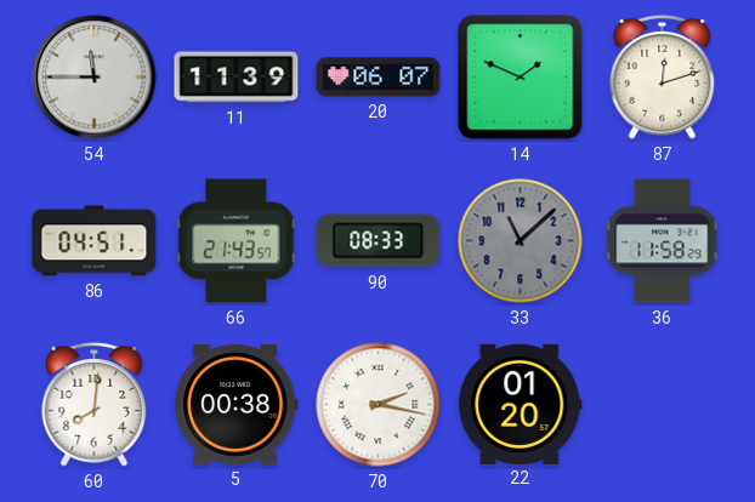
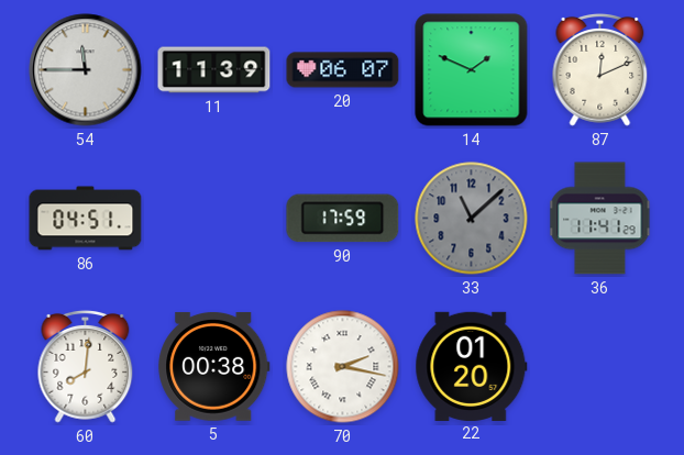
87: 12:12 -> 12:11
66: 21:43 -> none
90: 08:33 -> 17:59
36: 11:58 -> 11:41
